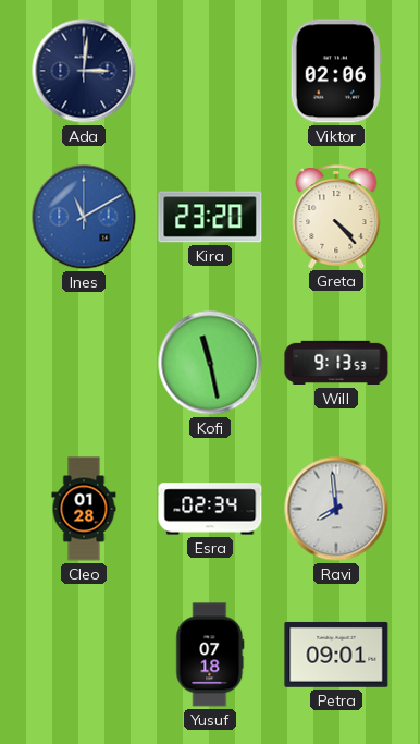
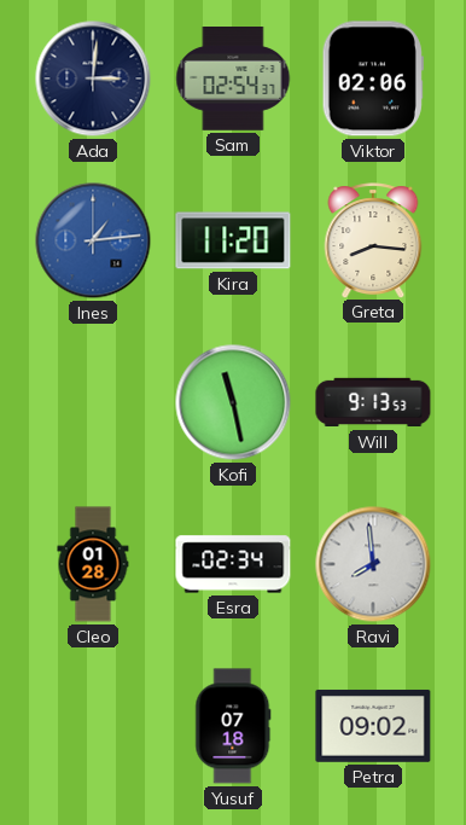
Sam: none -> 02:54
Ines: 11:10 -> 1:14
Kira: 23:20 -> 11:20
Greta: 4:23 -> 8:16
Petra: 09:01 -> 09:02
